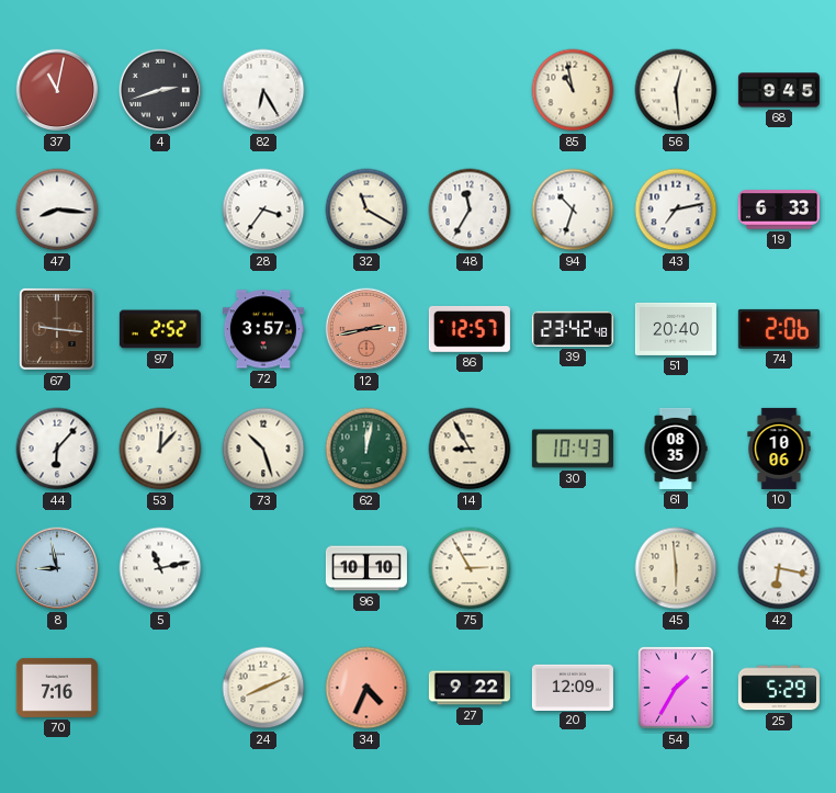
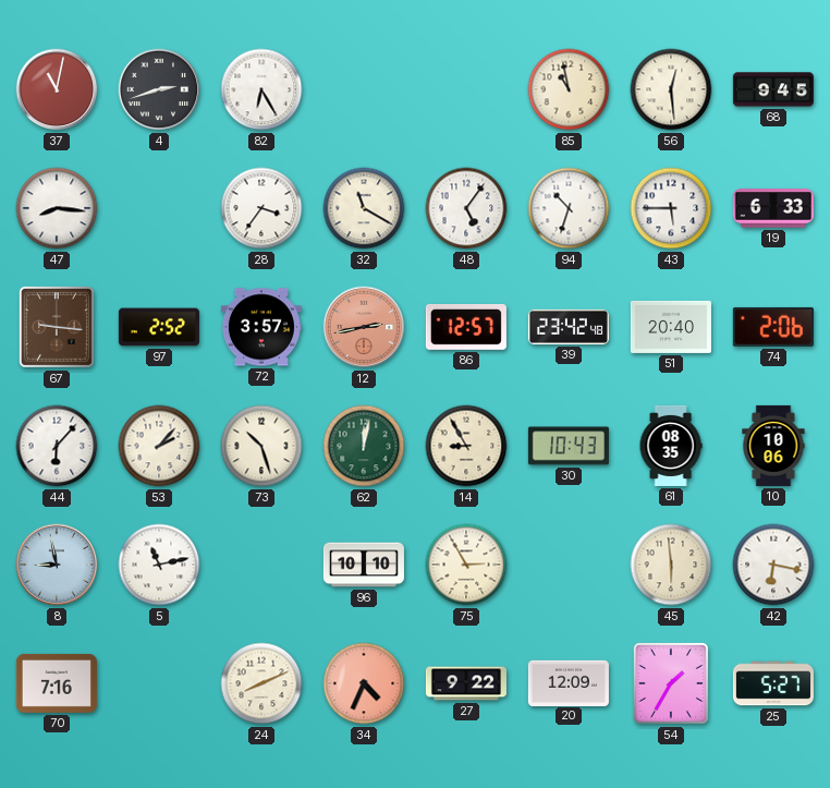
48: 11:35 -> 5:06
43: 7:13 -> 5:45
53: 12:07 -> 2:07
25: 5:29 -> 5:27
